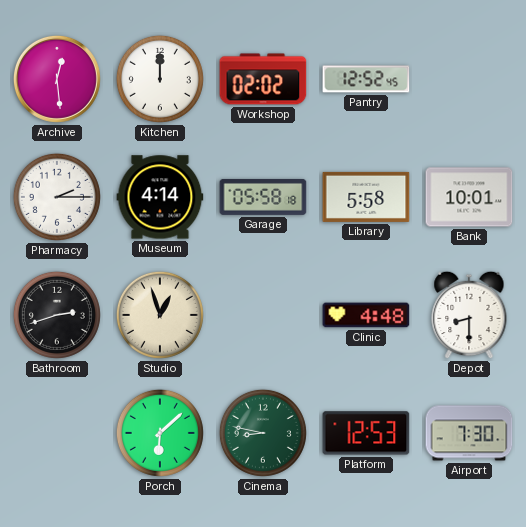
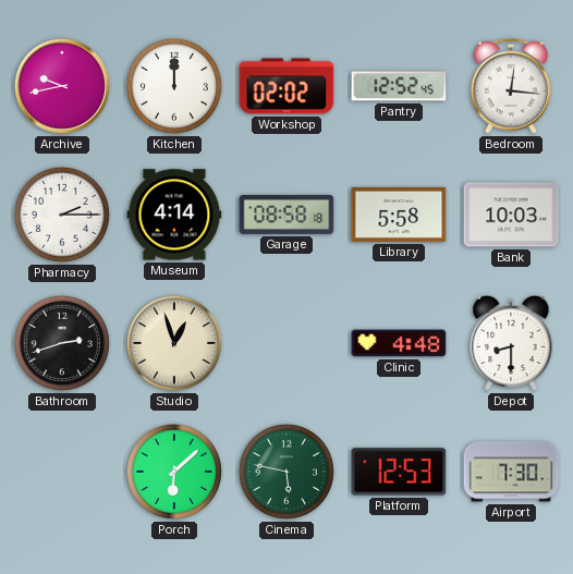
Archive: 12:29 -> 9:43
Bedroom: none -> 12:16
Garage: 05:58 -> 08:58
Bank: 10:01 -> 10:03
Cinema: 8:47 -> 5:47
